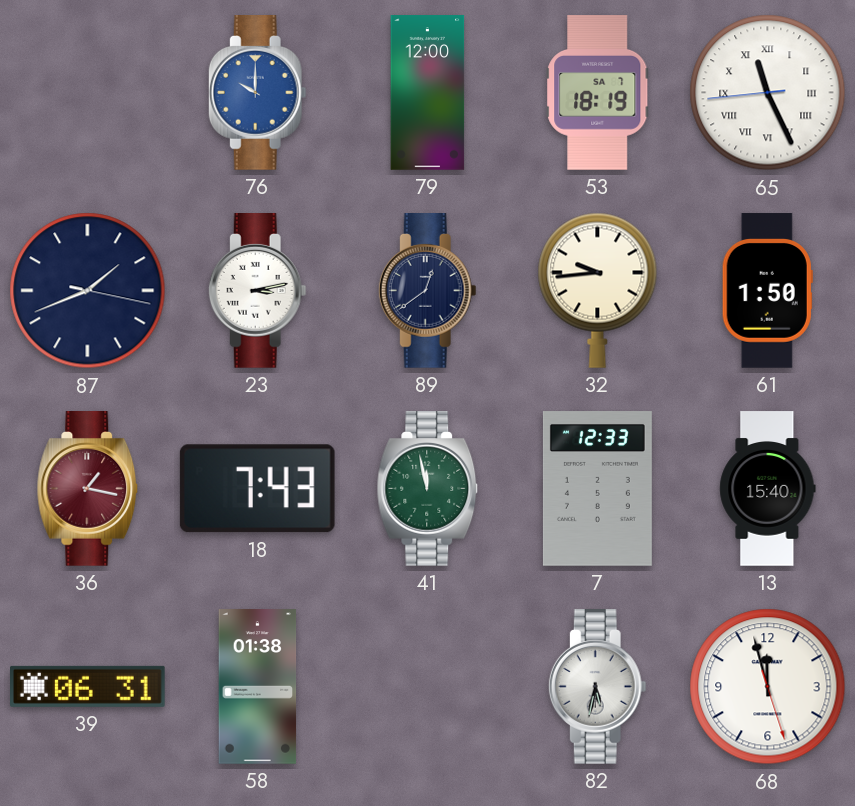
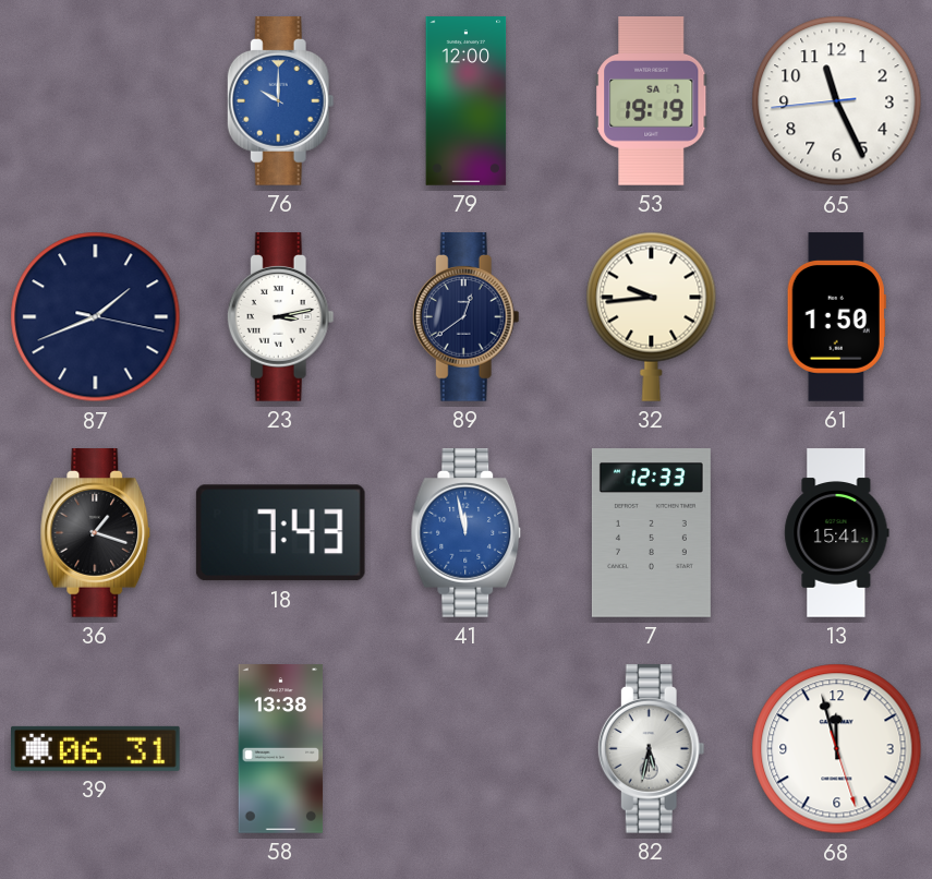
53: 18:19 -> 19:19
65 numerals: Roman -> Arabic
36: 1:17 -> 1:18
36 dial: burgundy -> black
41 dial: green -> blue
13: 15:40 -> 15:41
58: 01:38 -> 13:38
